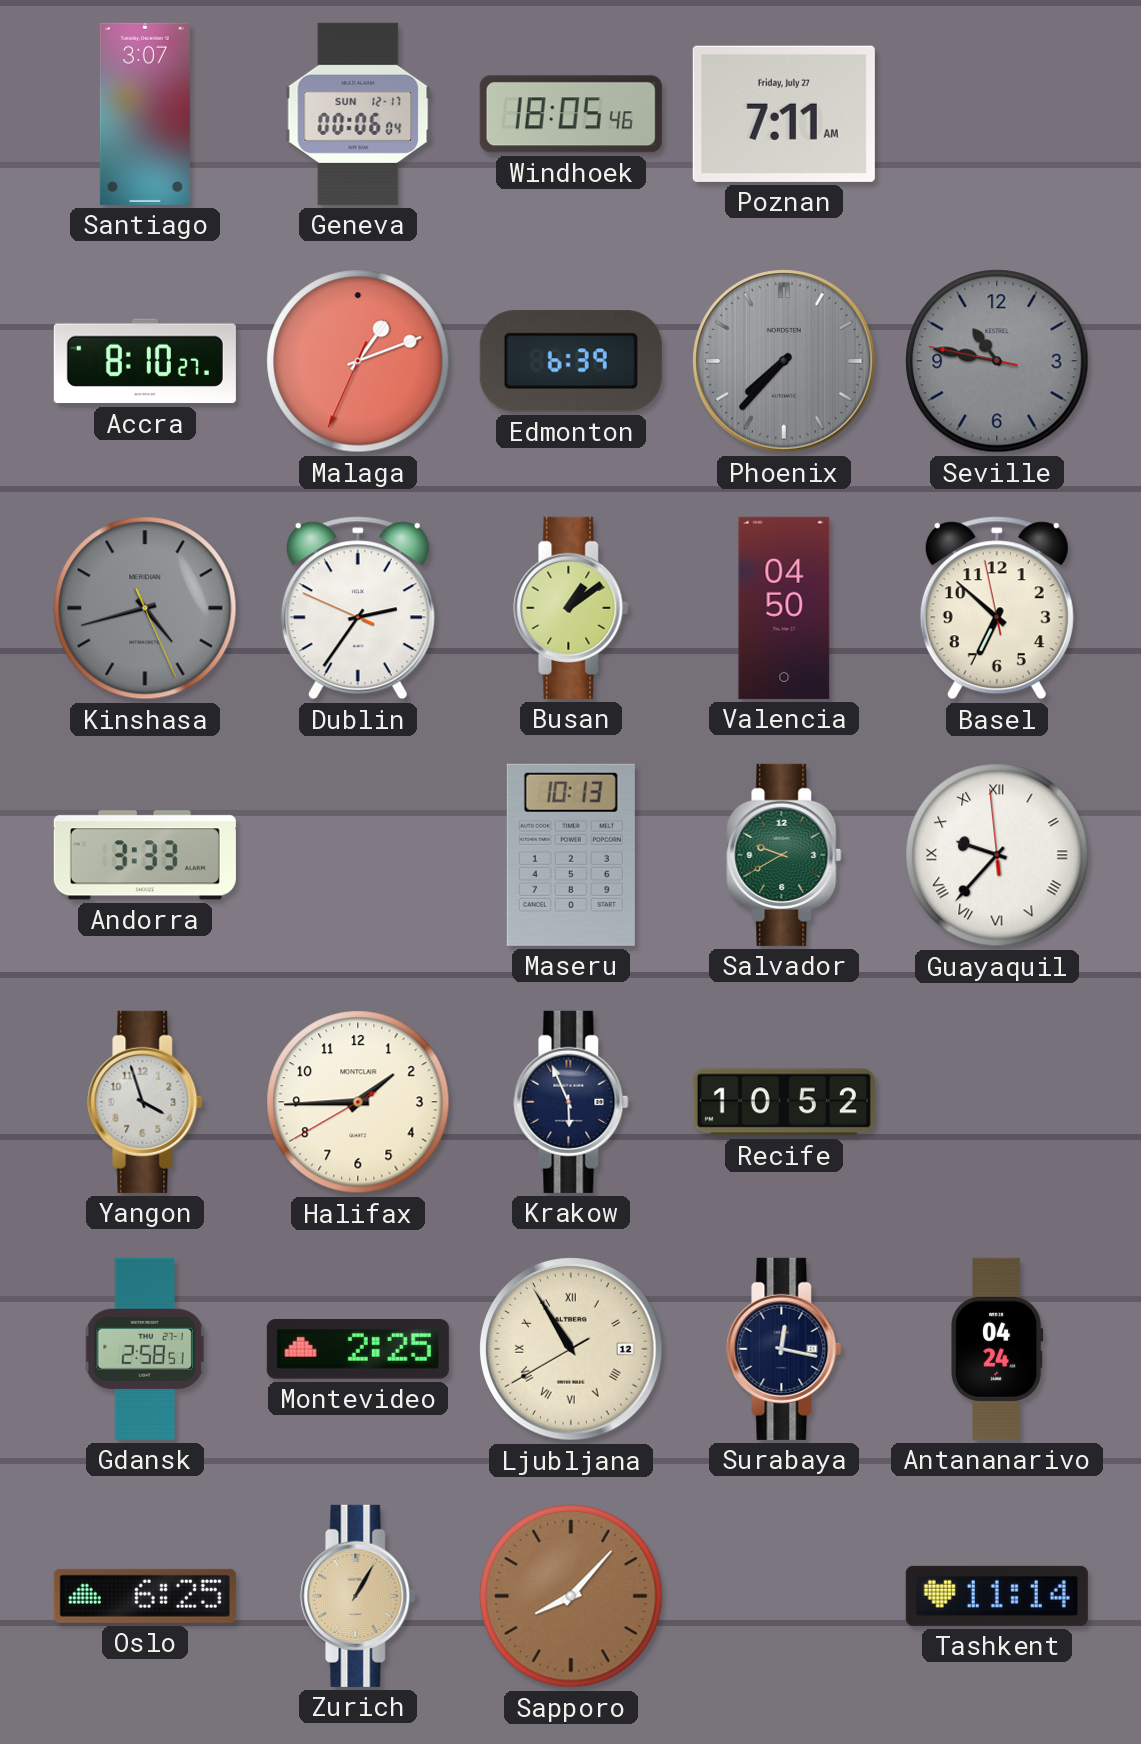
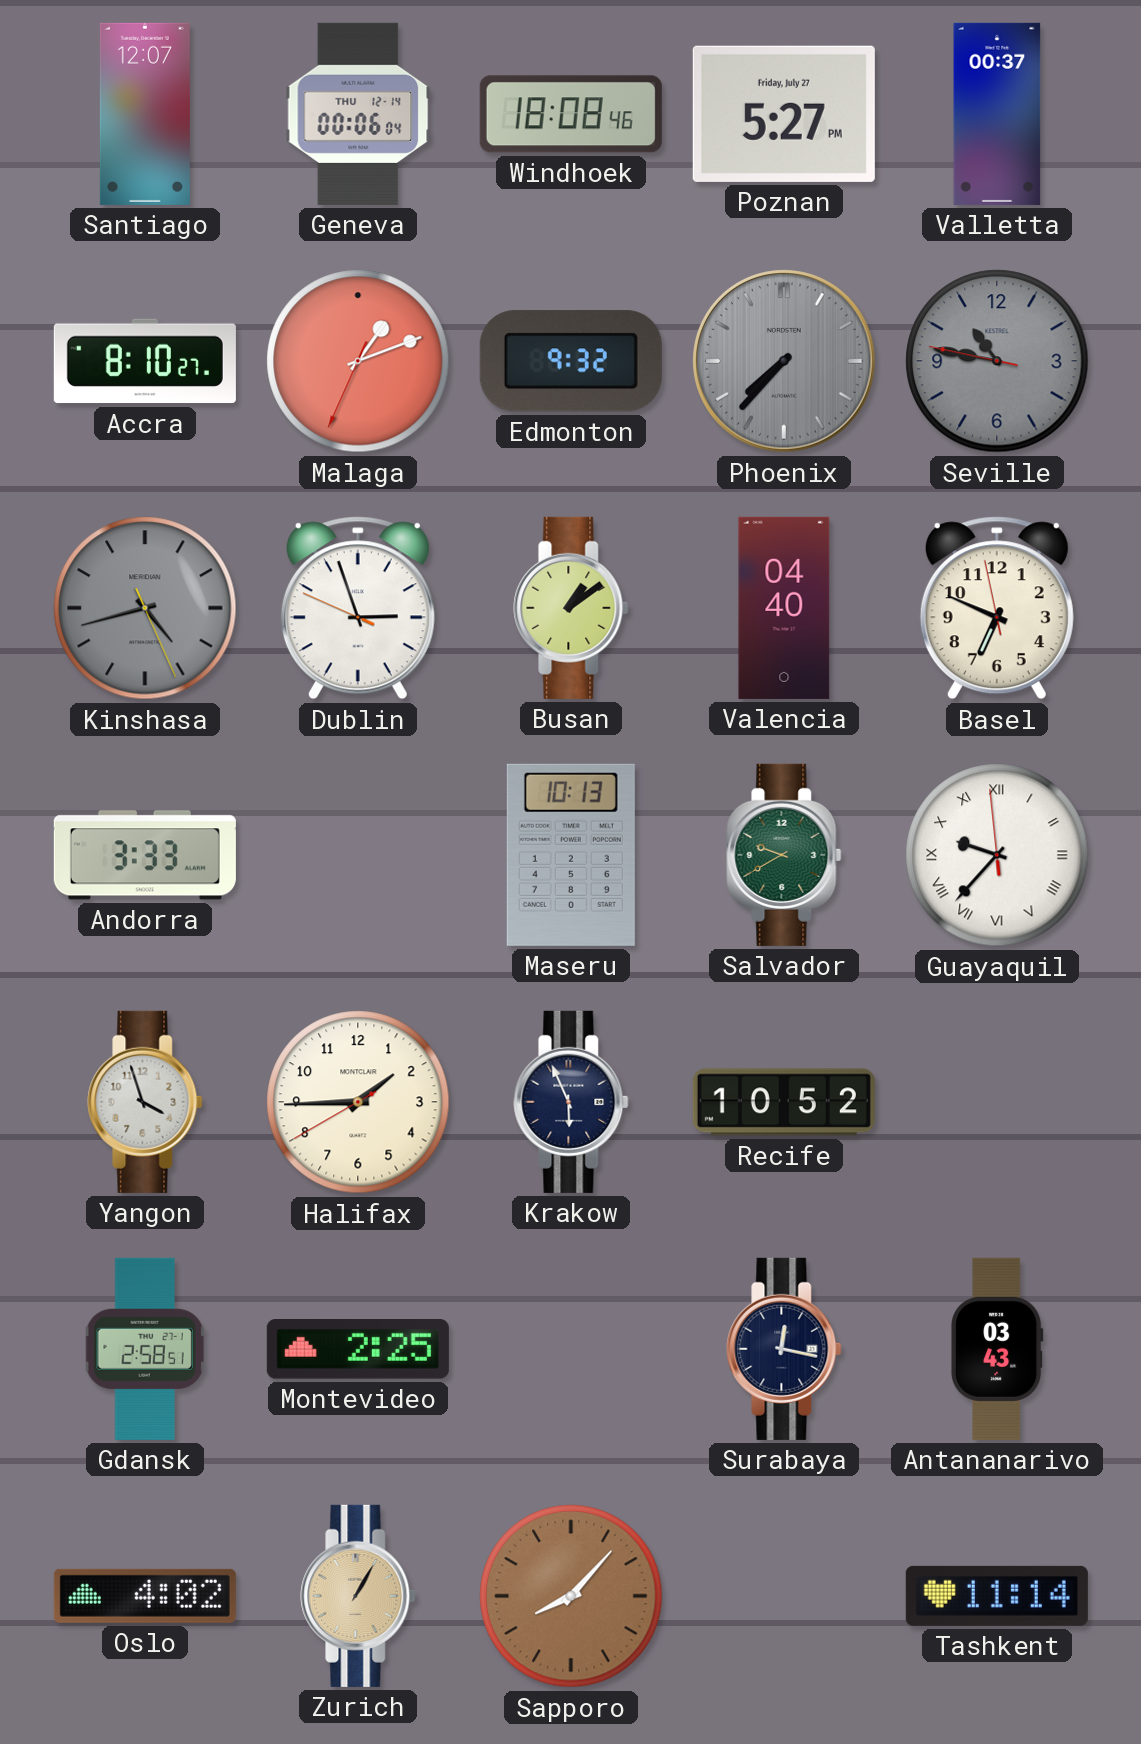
Santiago: 3:07 -> 12:07
Geneva date: SUN 12-17 -> THU 12-14
Windhoek: 18:05 -> 18:08
Poznan: 7:11 -> 5:27
Valletta: none -> 00:37
Edmonton: 6:39 -> 9:32
Dublin: 2:35 -> 2:56
Valencia: 04:50 -> 04:40
Basel: 6:51 -> 6:48
Ljubljana: 10:54 -> none
Antananarivo: 04:24 -> 03:43
Oslo: 6:25 -> 4:02
